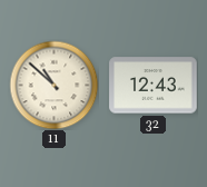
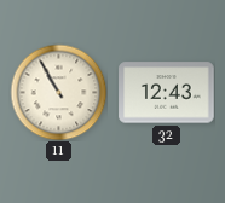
11: 10:52 -> 10:55
